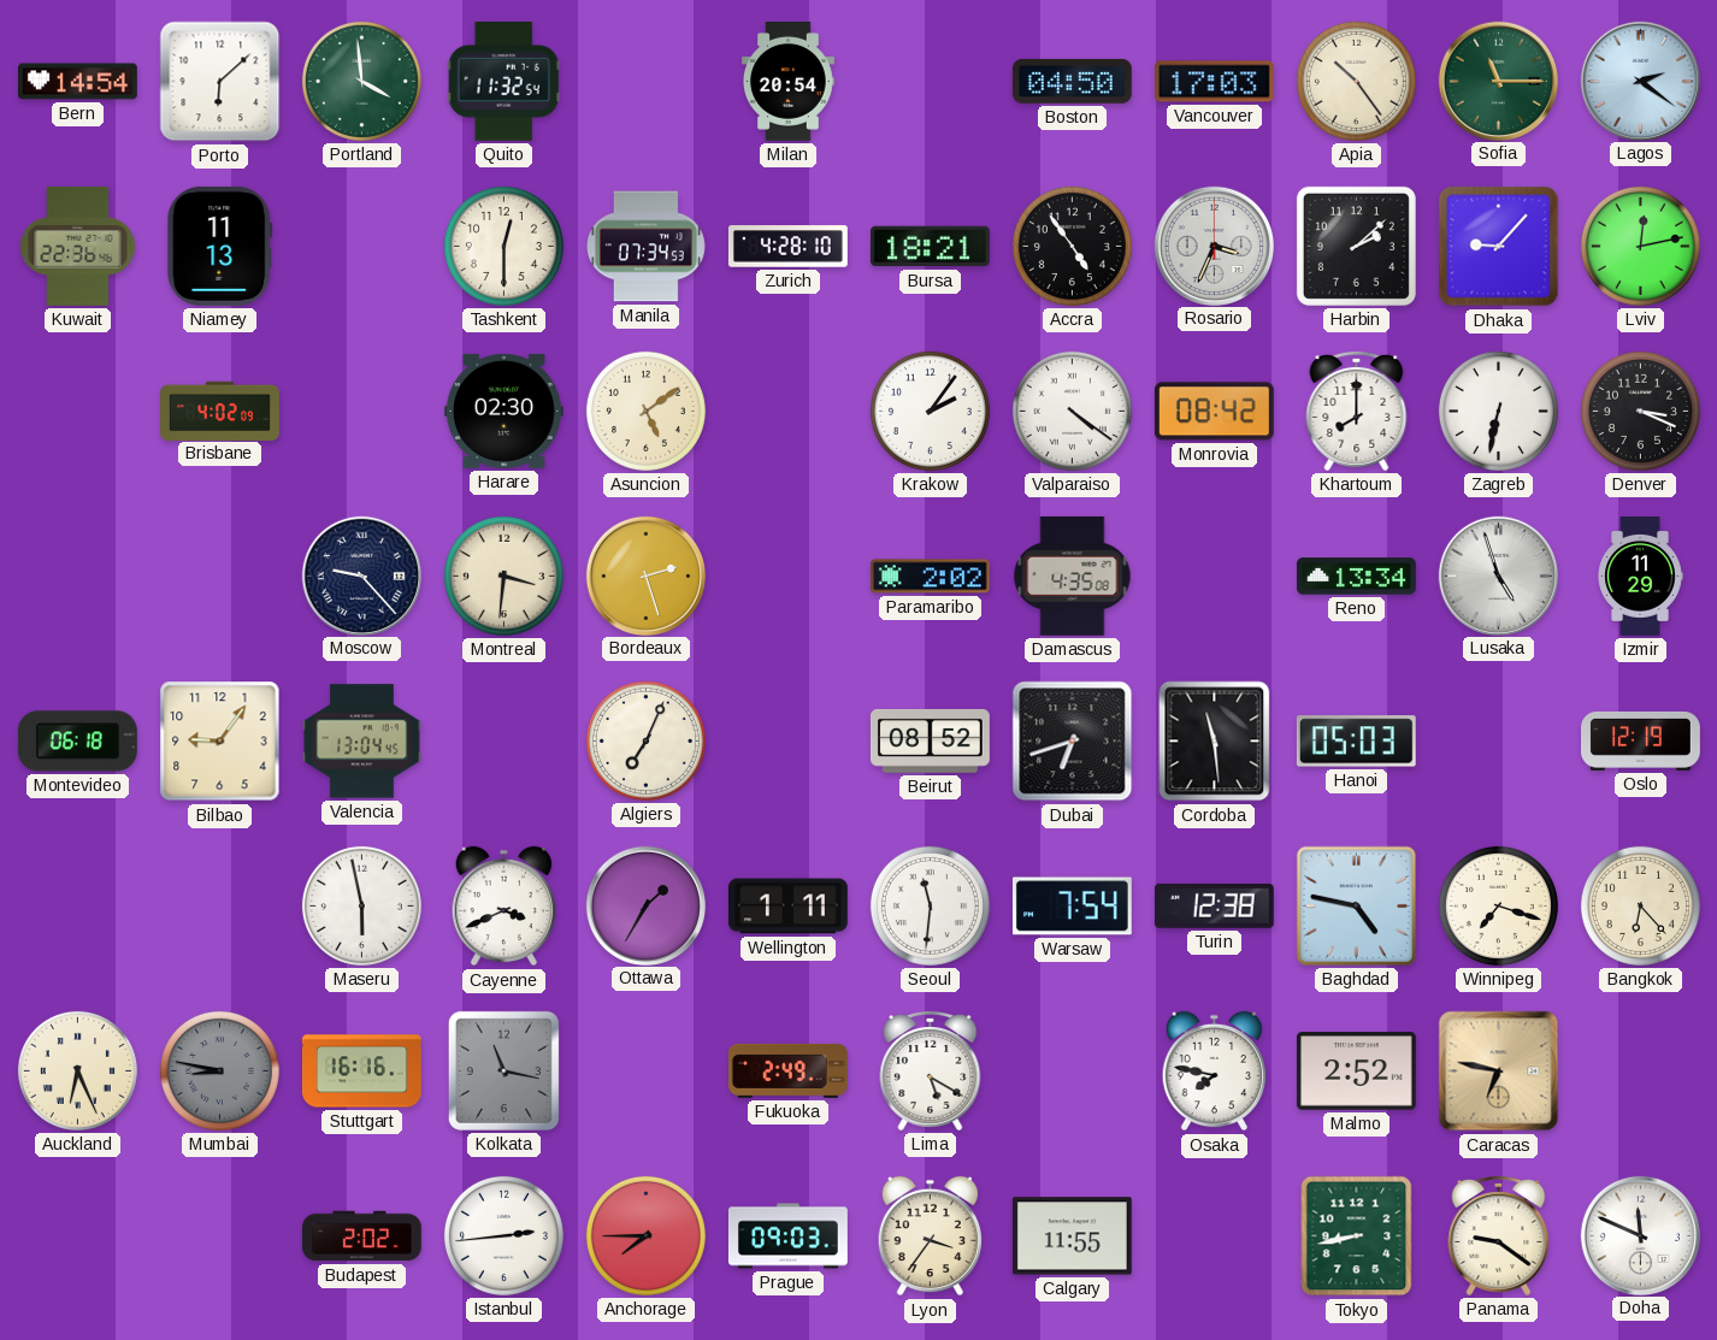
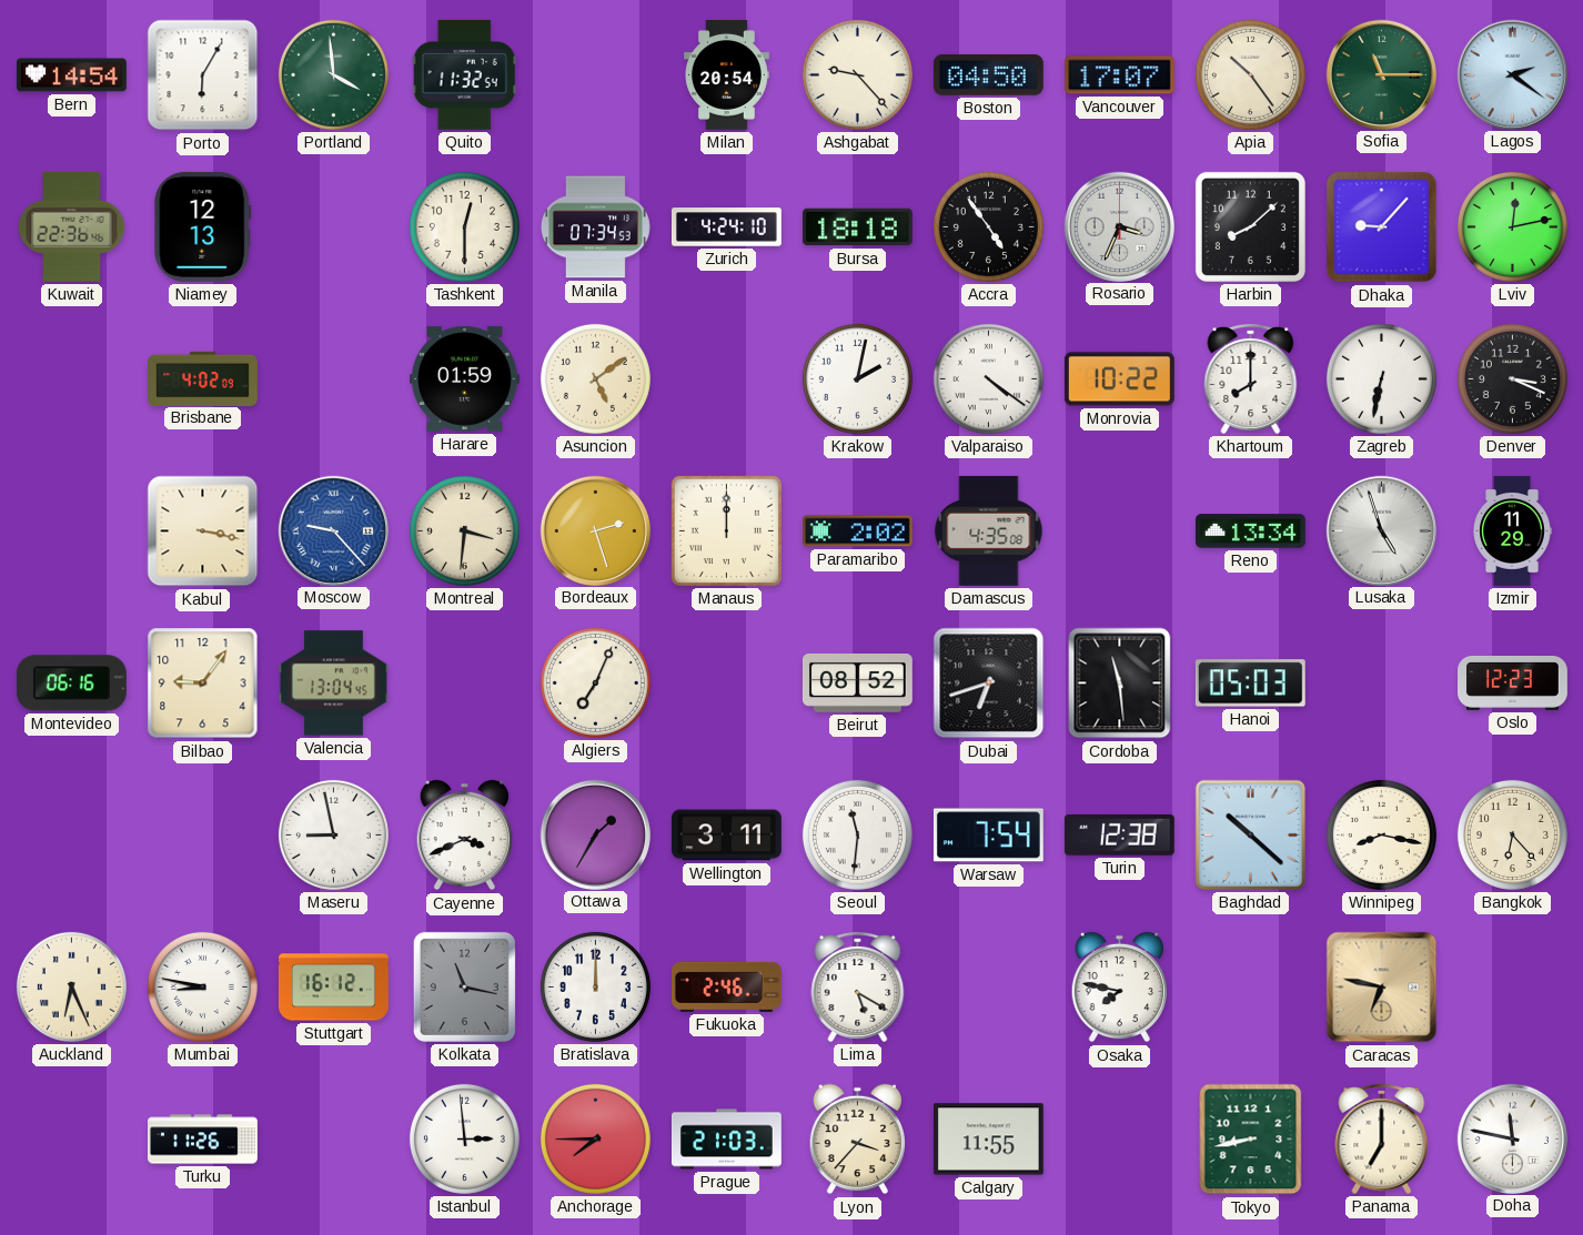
Porto: 6:08 -> 6:05
Ashgabat: none -> 9:23
Vancouver: 17:03 -> 17:07
Niamey: 11:13 -> 12:13
Zurich: 4:28 -> 4:24
Bursa: 18:21 -> 18:18
Harbin: 2:08 -> 8:08
Harare: 02:30 -> 01:59
Krakow: 2:06 -> 2:02
Monrovia: 08:42 -> 10:22
Kabul: none -> 3:17
Moscow dial: navy -> blue
Manaus: none -> 12:00
Montevideo: 06:18 -> 06:16
Oslo: 12:19 -> 12:23
Maseru: 5:58 -> 8:58
Wellington: 1:11 -> 3:11
Baghdad: 4:47 -> 10:22
Winnipeg: 7:18 -> 8:17
Mumbai dial: grey -> white
Stuttgart: 16:16 -> 16:12
Bratislava: none -> 12:00
Fukuoka: 2:49 -> 2:46
Malmo: 2:52 -> none
Turku: none -> 11:26
Budapest: 2:02 -> none
Istanbul: 2:44 -> 2:59
Prague: 09:03 -> 21:03
Lyon: 3:36 -> 3:37
Panama: 9:21 -> 7:00
Doha: 11:49 -> 11:47
